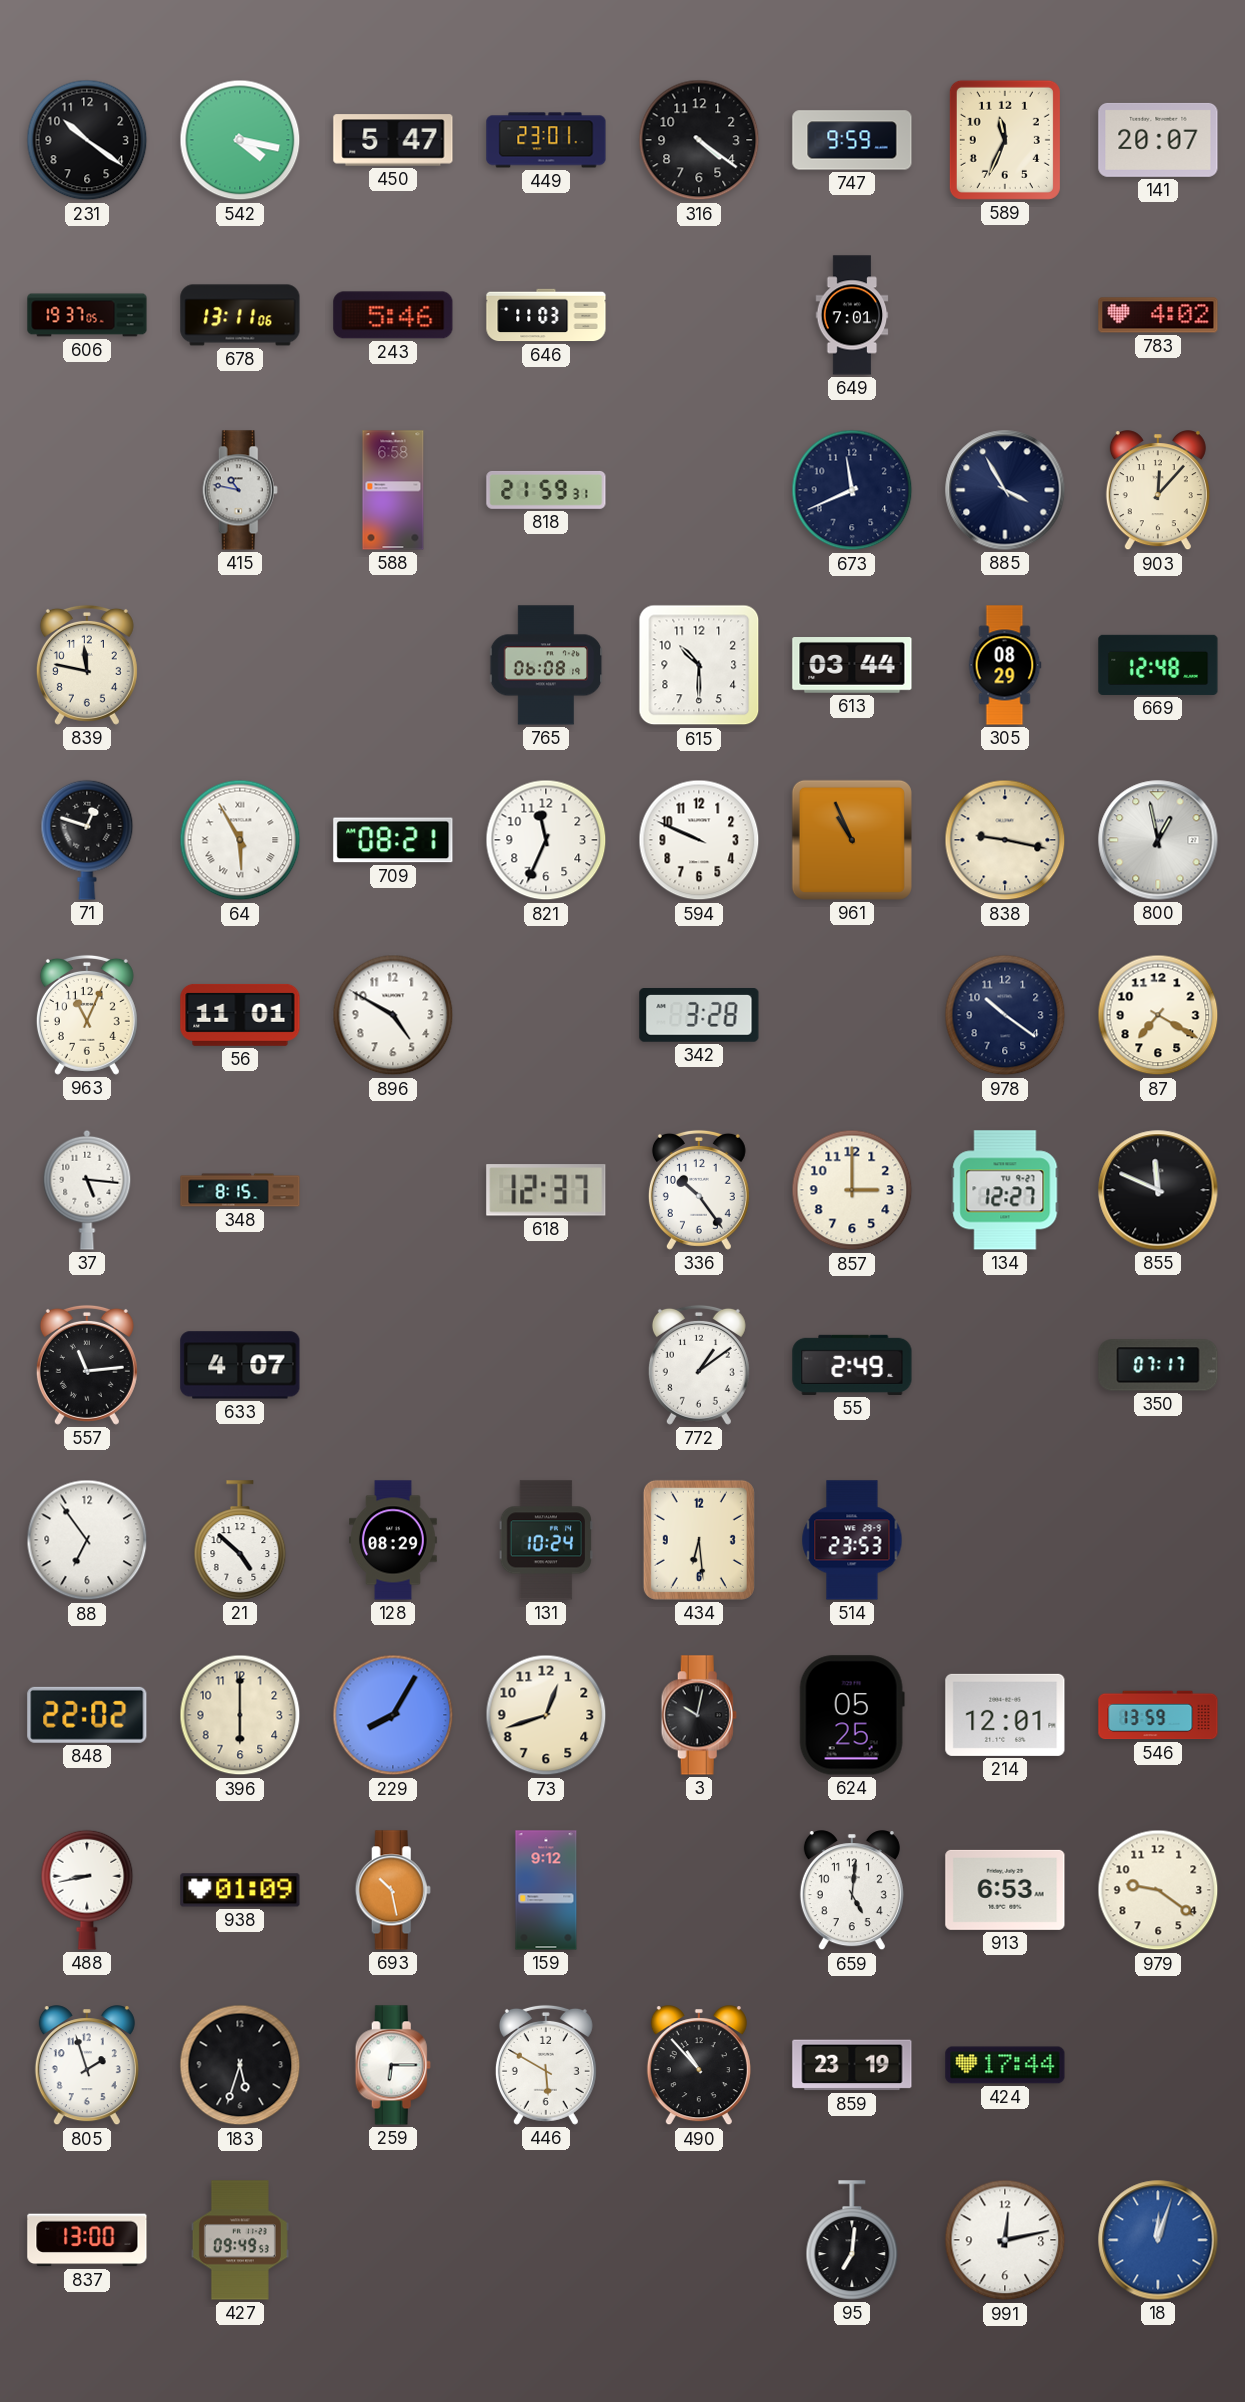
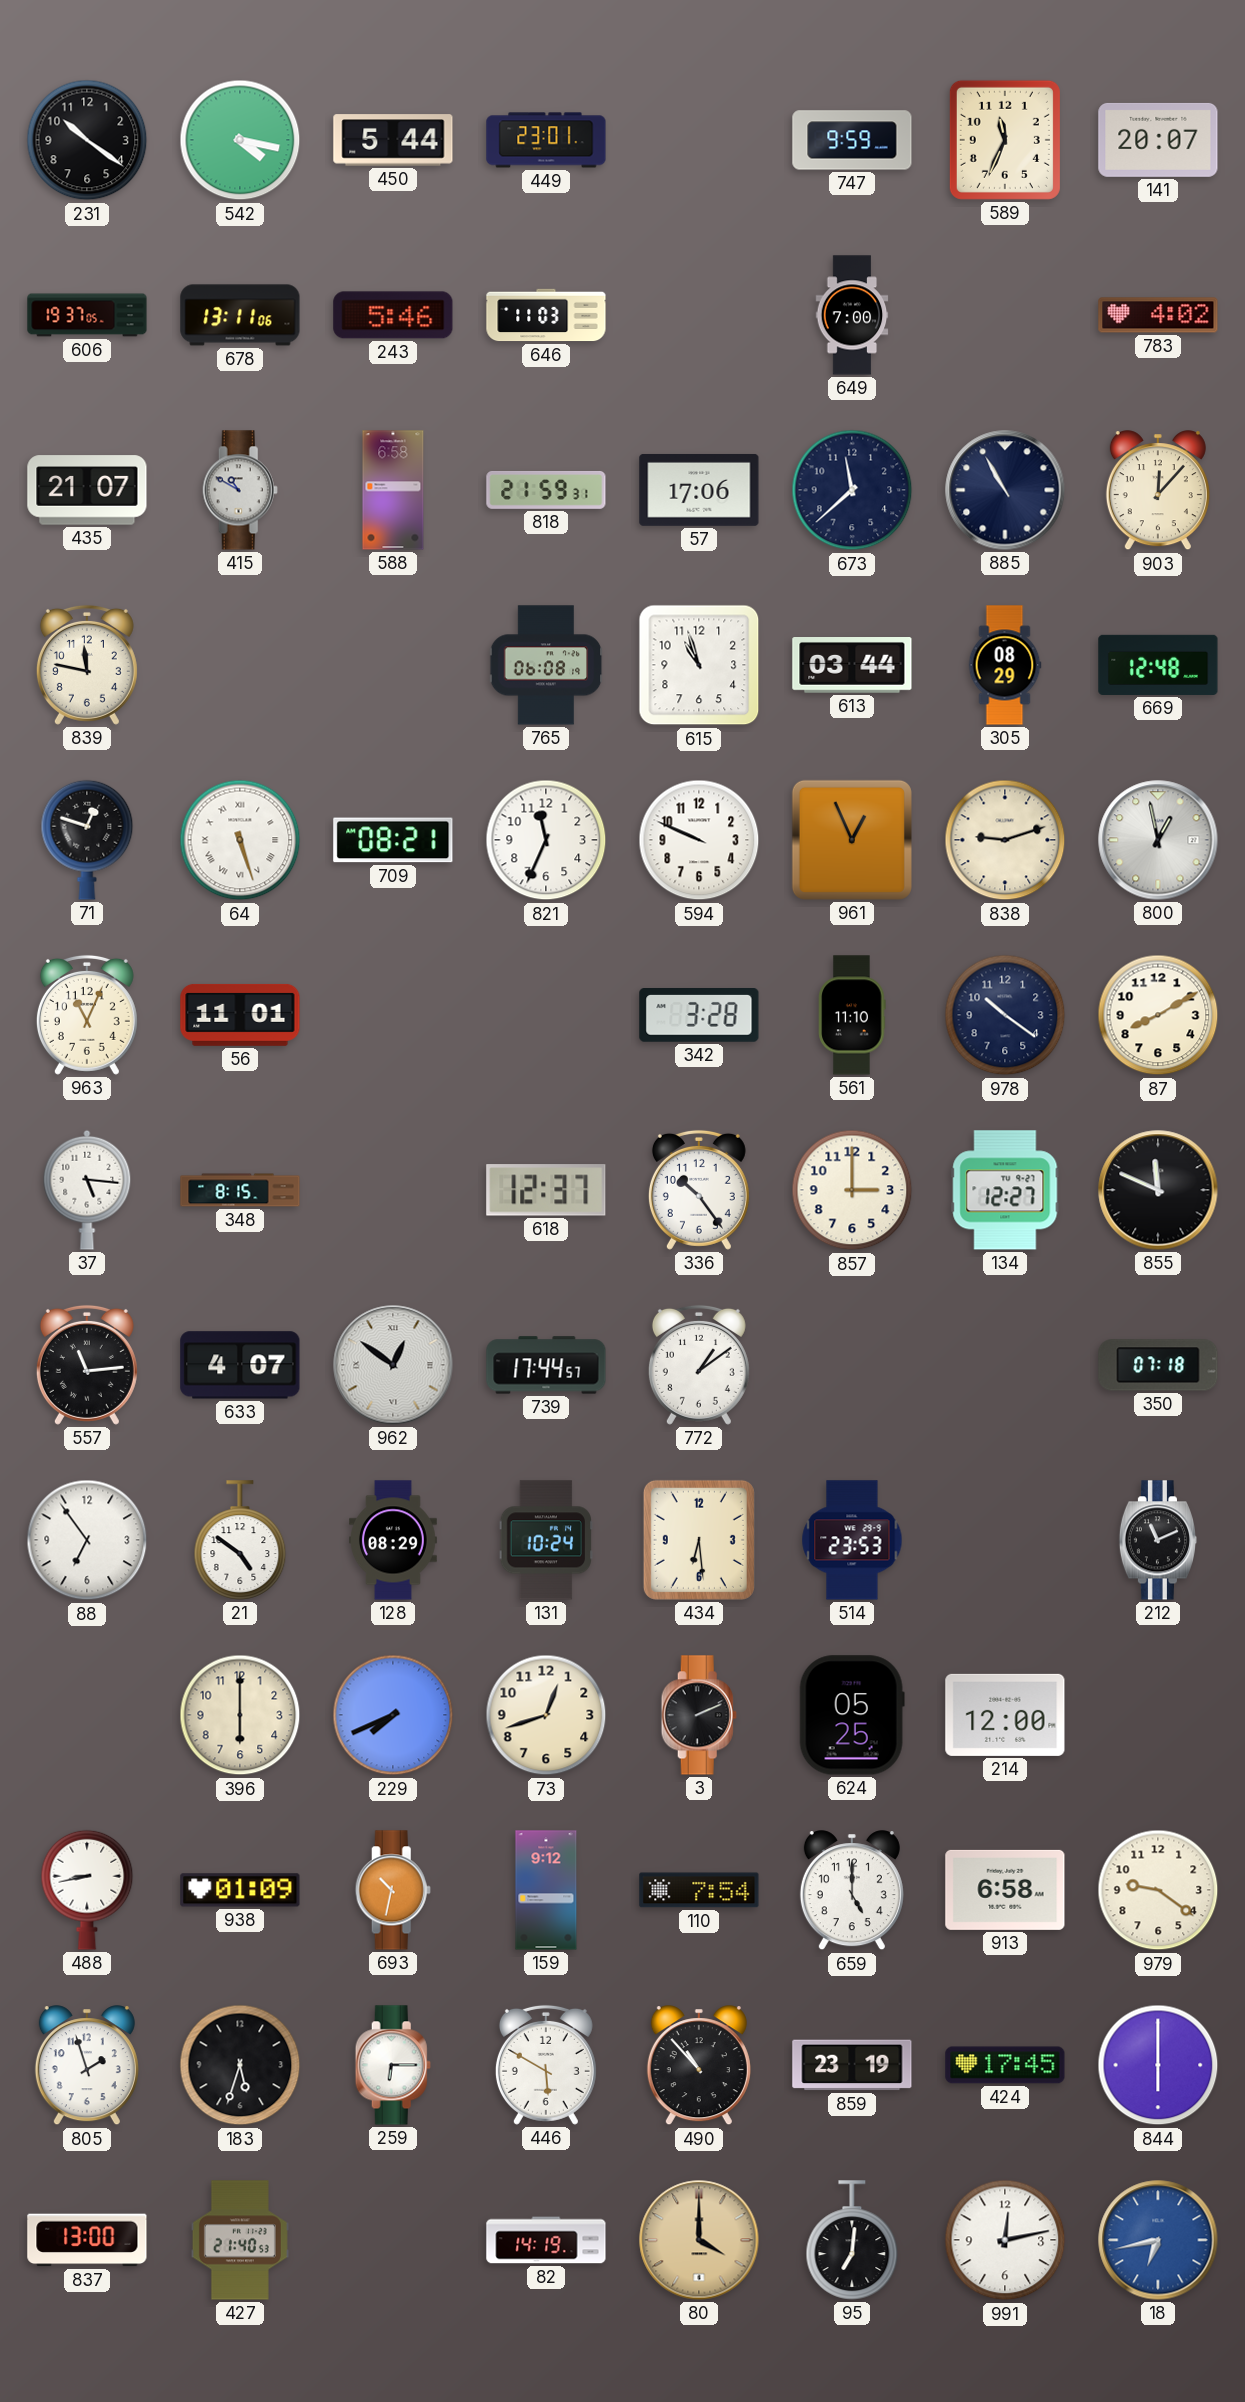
450: 5:47 -> 5:44
316: 4:21 -> none
649: 7:01 -> 7:00
435: none -> 21:07
415: 10:47 -> 10:50
57: none -> 17:06
673: 11:41 -> 11:38
885: 3:55 -> 10:55
615: 10:30 -> 10:57
64: 5:55 -> 5:27
961: 10:56 -> 12:56
838: 9:17 -> 9:12
896: 4:50 -> none
561: none -> 11:10
87: 7:20 -> 8:10
962: none -> 12:51
739: none -> 17:44
55: 2:49 -> none
350: 07:17 -> 07:18
21: 4:52 -> 4:51
212: none -> 11:11
848: 22:02 -> none
229: 8:05 -> 7:41
3: 10:02 -> 2:11
214: 12:01 -> 12:00
546: 13:59 -> none
693: 10:28 -> 10:32
110: none -> 7:54
659: 5:01 -> 5:00
913: 6:53 -> 6:58
424: 17:44 -> 17:45
844: none -> 6:00
427: 09:49 -> 21:40
82: none -> 14:19
80: none -> 4:00
18: 12:03 -> 6:43
